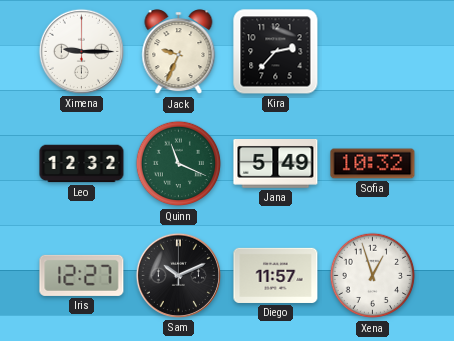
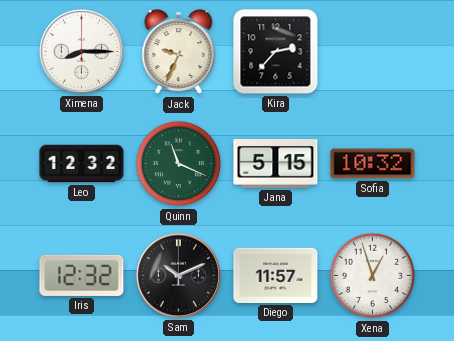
Ximena: 9:15 -> 8:15
Jana: 5:49 -> 5:15
Iris: 12:27 -> 12:32
